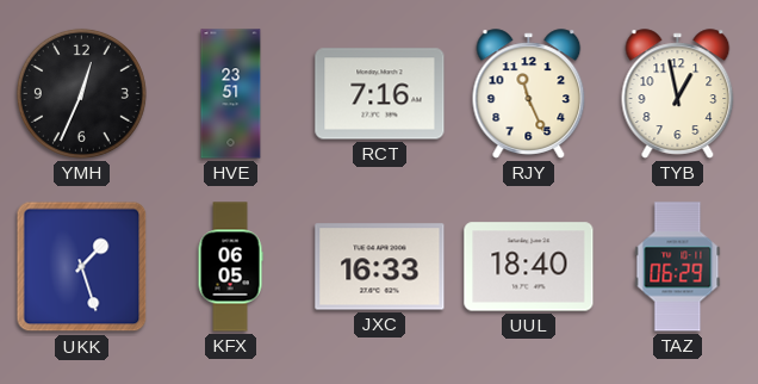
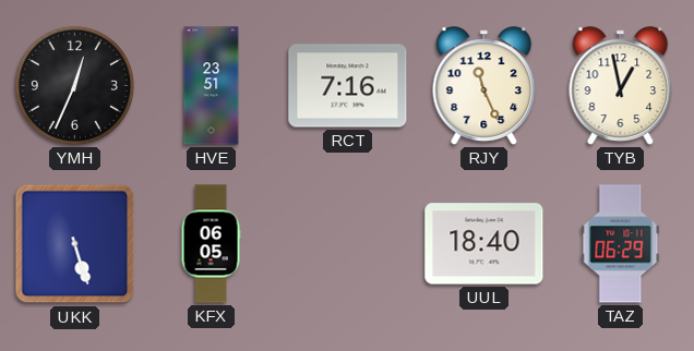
UKK: 1:27 -> 5:27
JXC: 16:33 -> none
